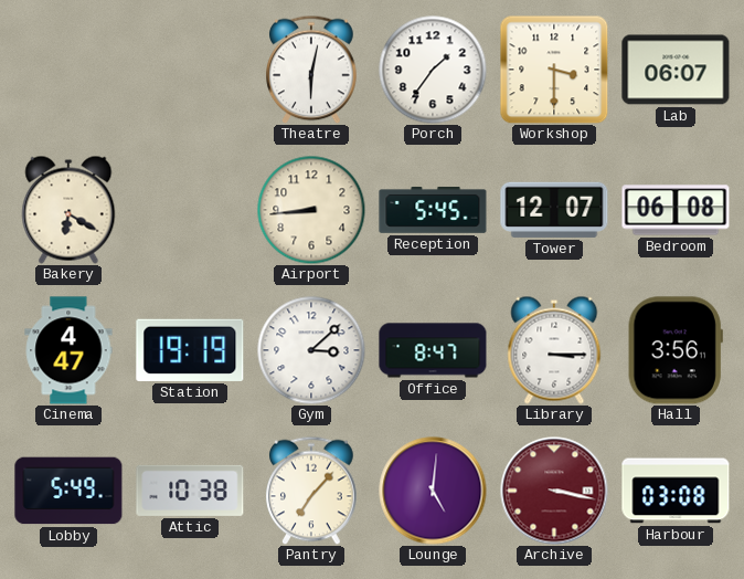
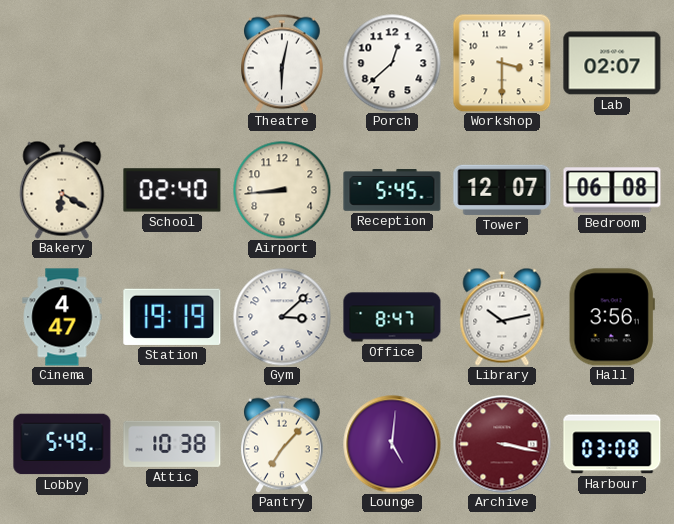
Porch: 1:36 -> 12:38
Lab: 06:07 -> 02:07
School: none -> 02:40
Library: 3:15 -> 10:13
